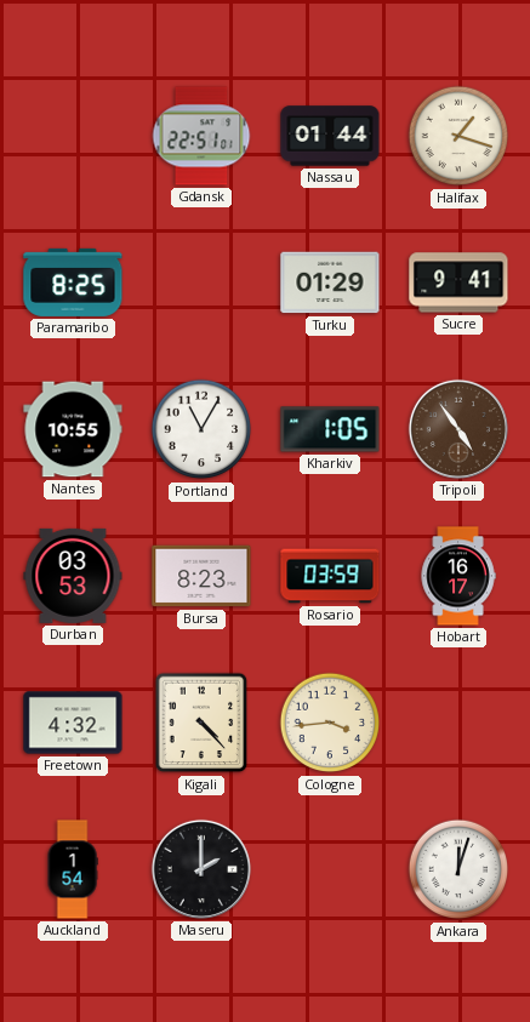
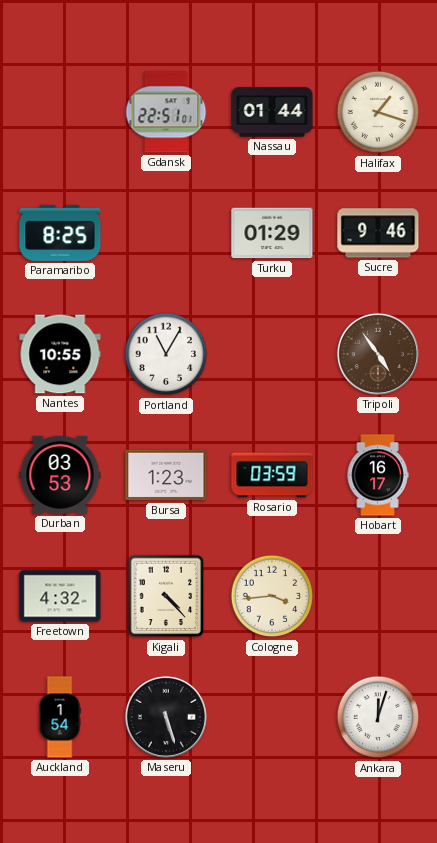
Sucre: 9:41 -> 9:46
Kharkiv: 1:05 -> none
Bursa: 8:23 -> 1:23
Maseru: 2:00 -> 5:27
